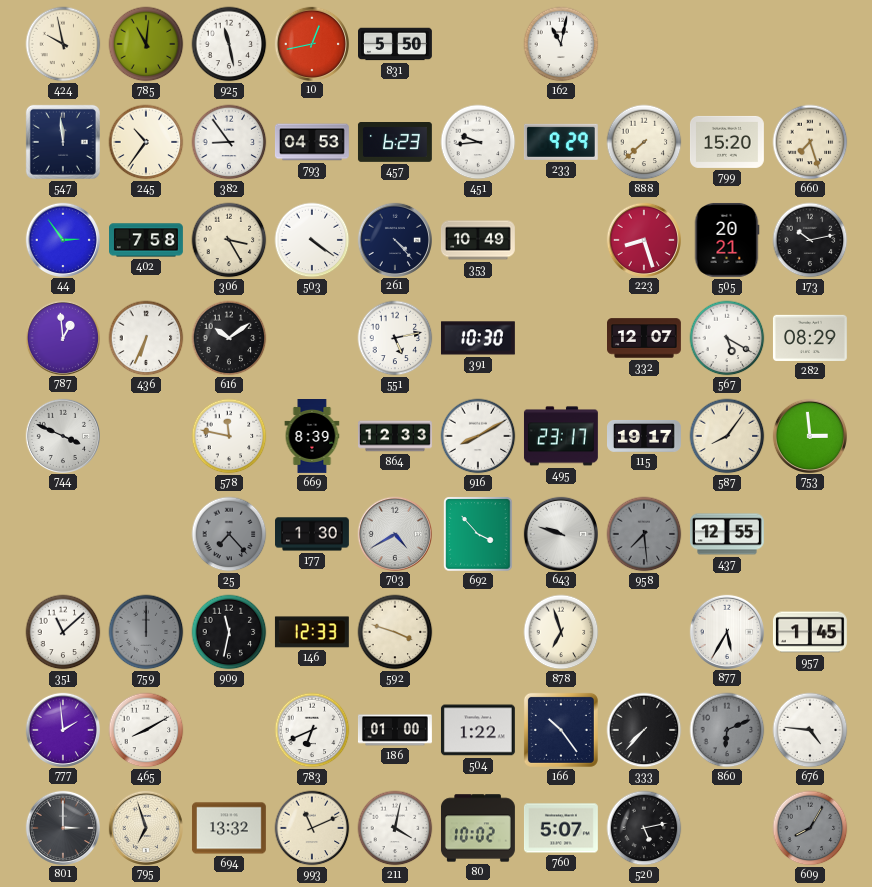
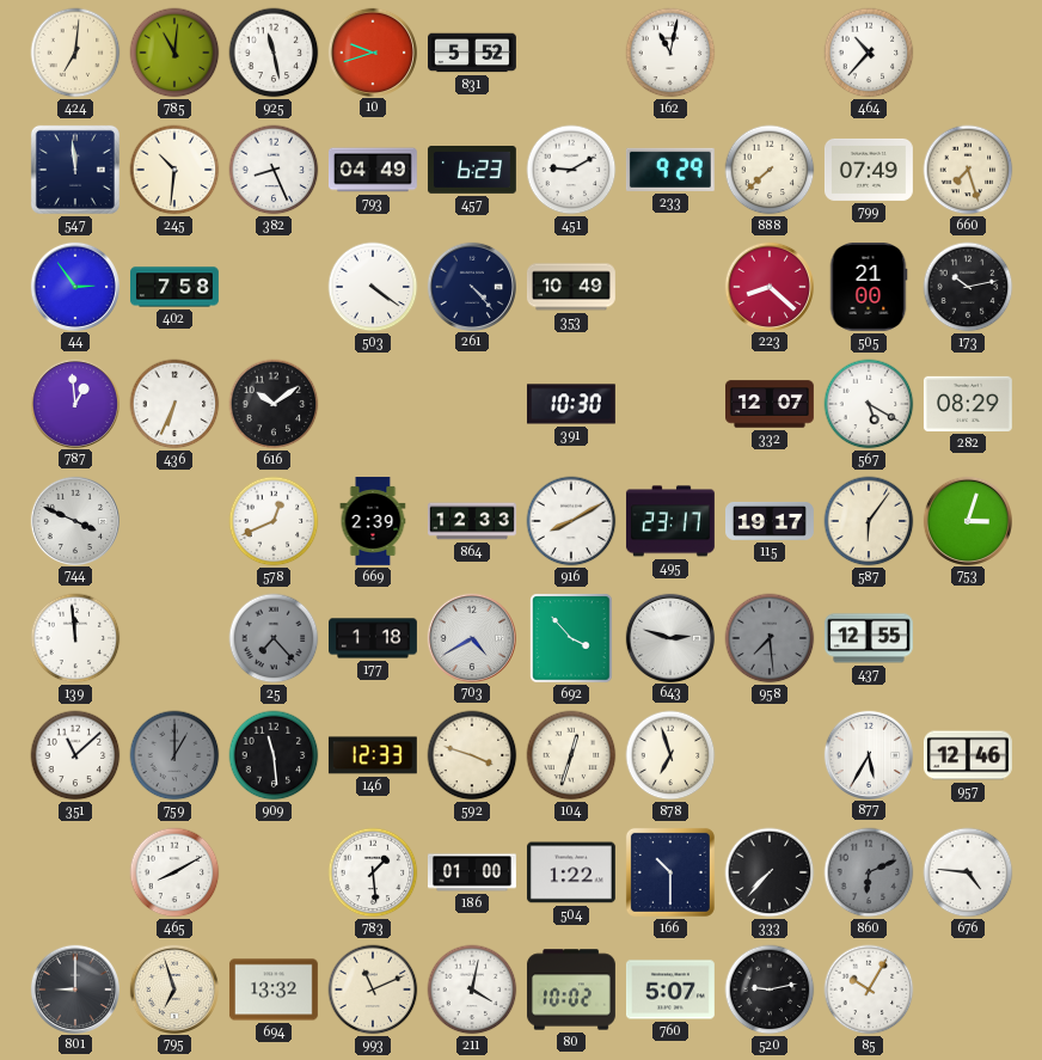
424: 9:58 -> 7:01
10: 12:43 -> 9:42
831: 5:50 -> 5:52
464: none -> 10:37
245: 10:36 -> 10:31
382: 8:54 -> 8:26
793: 04:53 -> 04:49
451: 9:44 -> 9:10
799: 15:20 -> 07:49
306: 3:25 -> none
223: 8:27 -> 8:22
505: 20:21 -> 21:00
551: 5:13 -> none
578: 11:47 -> 12:41
669: 8:39 -> 2:39
587: 8:06 -> 6:06
753: 2:59 -> 3:03
139: none -> 11:59
177: 1:30 -> 1:18
643: 9:48 -> 2:48
759: 12:00 -> 1:00
909: 11:32 -> 11:29
104: none -> 12:33
957: 1:45 -> 12:46
777: 1:59 -> none
783: 6:41 -> 1:29
166: 10:24 -> 10:30
801: 3:00 -> 9:00
520: 5:13 -> 9:13
85: none -> 10:05
609: 8:05 -> none
